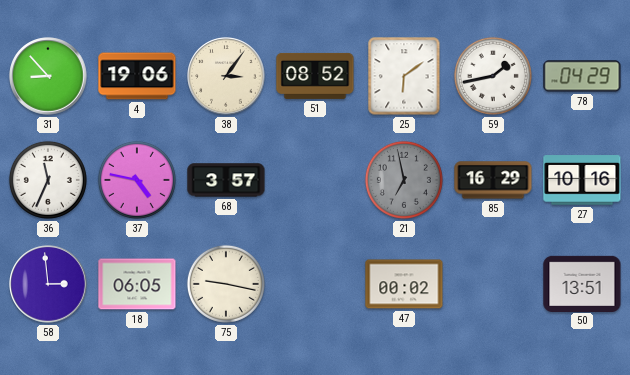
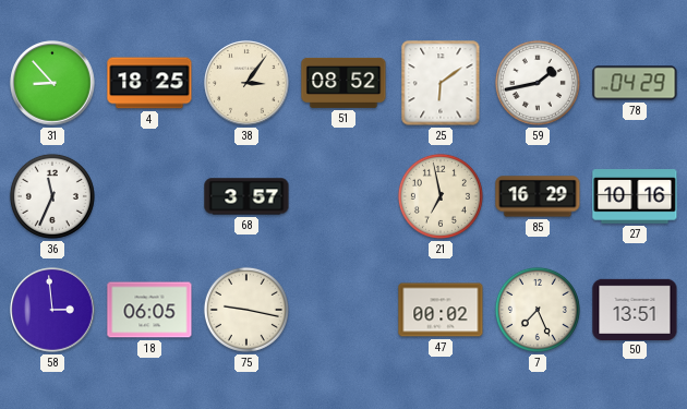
4: 19:06 -> 18:25
37: 4:47 -> none
21 dial: grey -> cream
7: none -> 7:26
